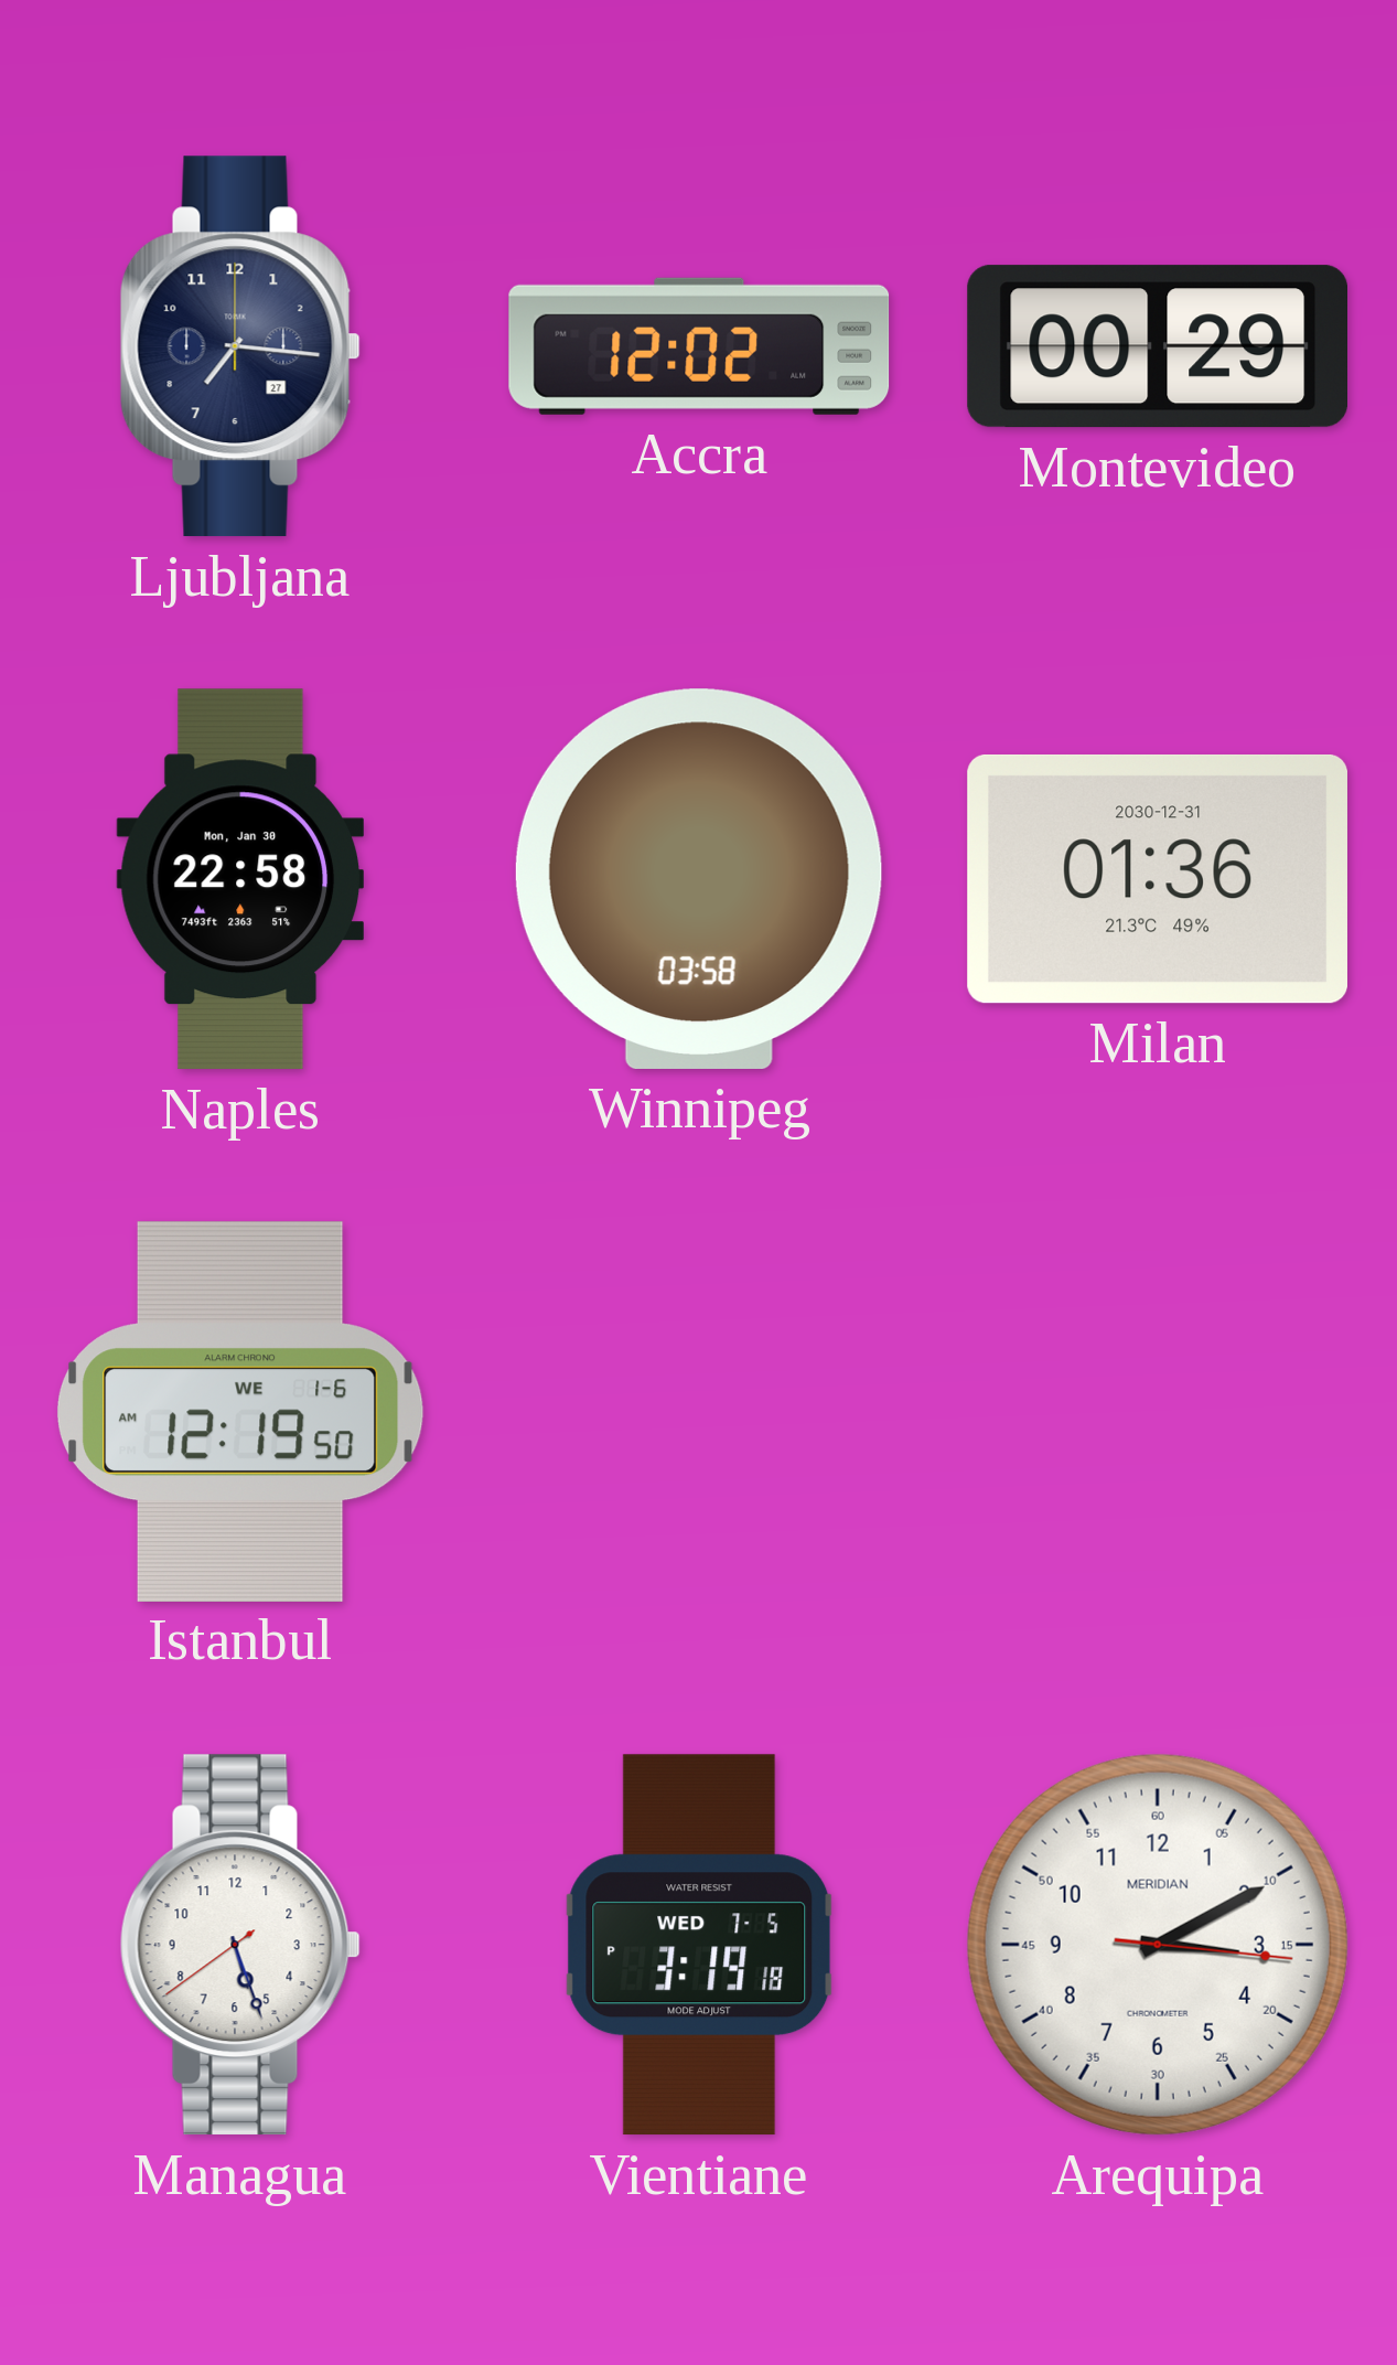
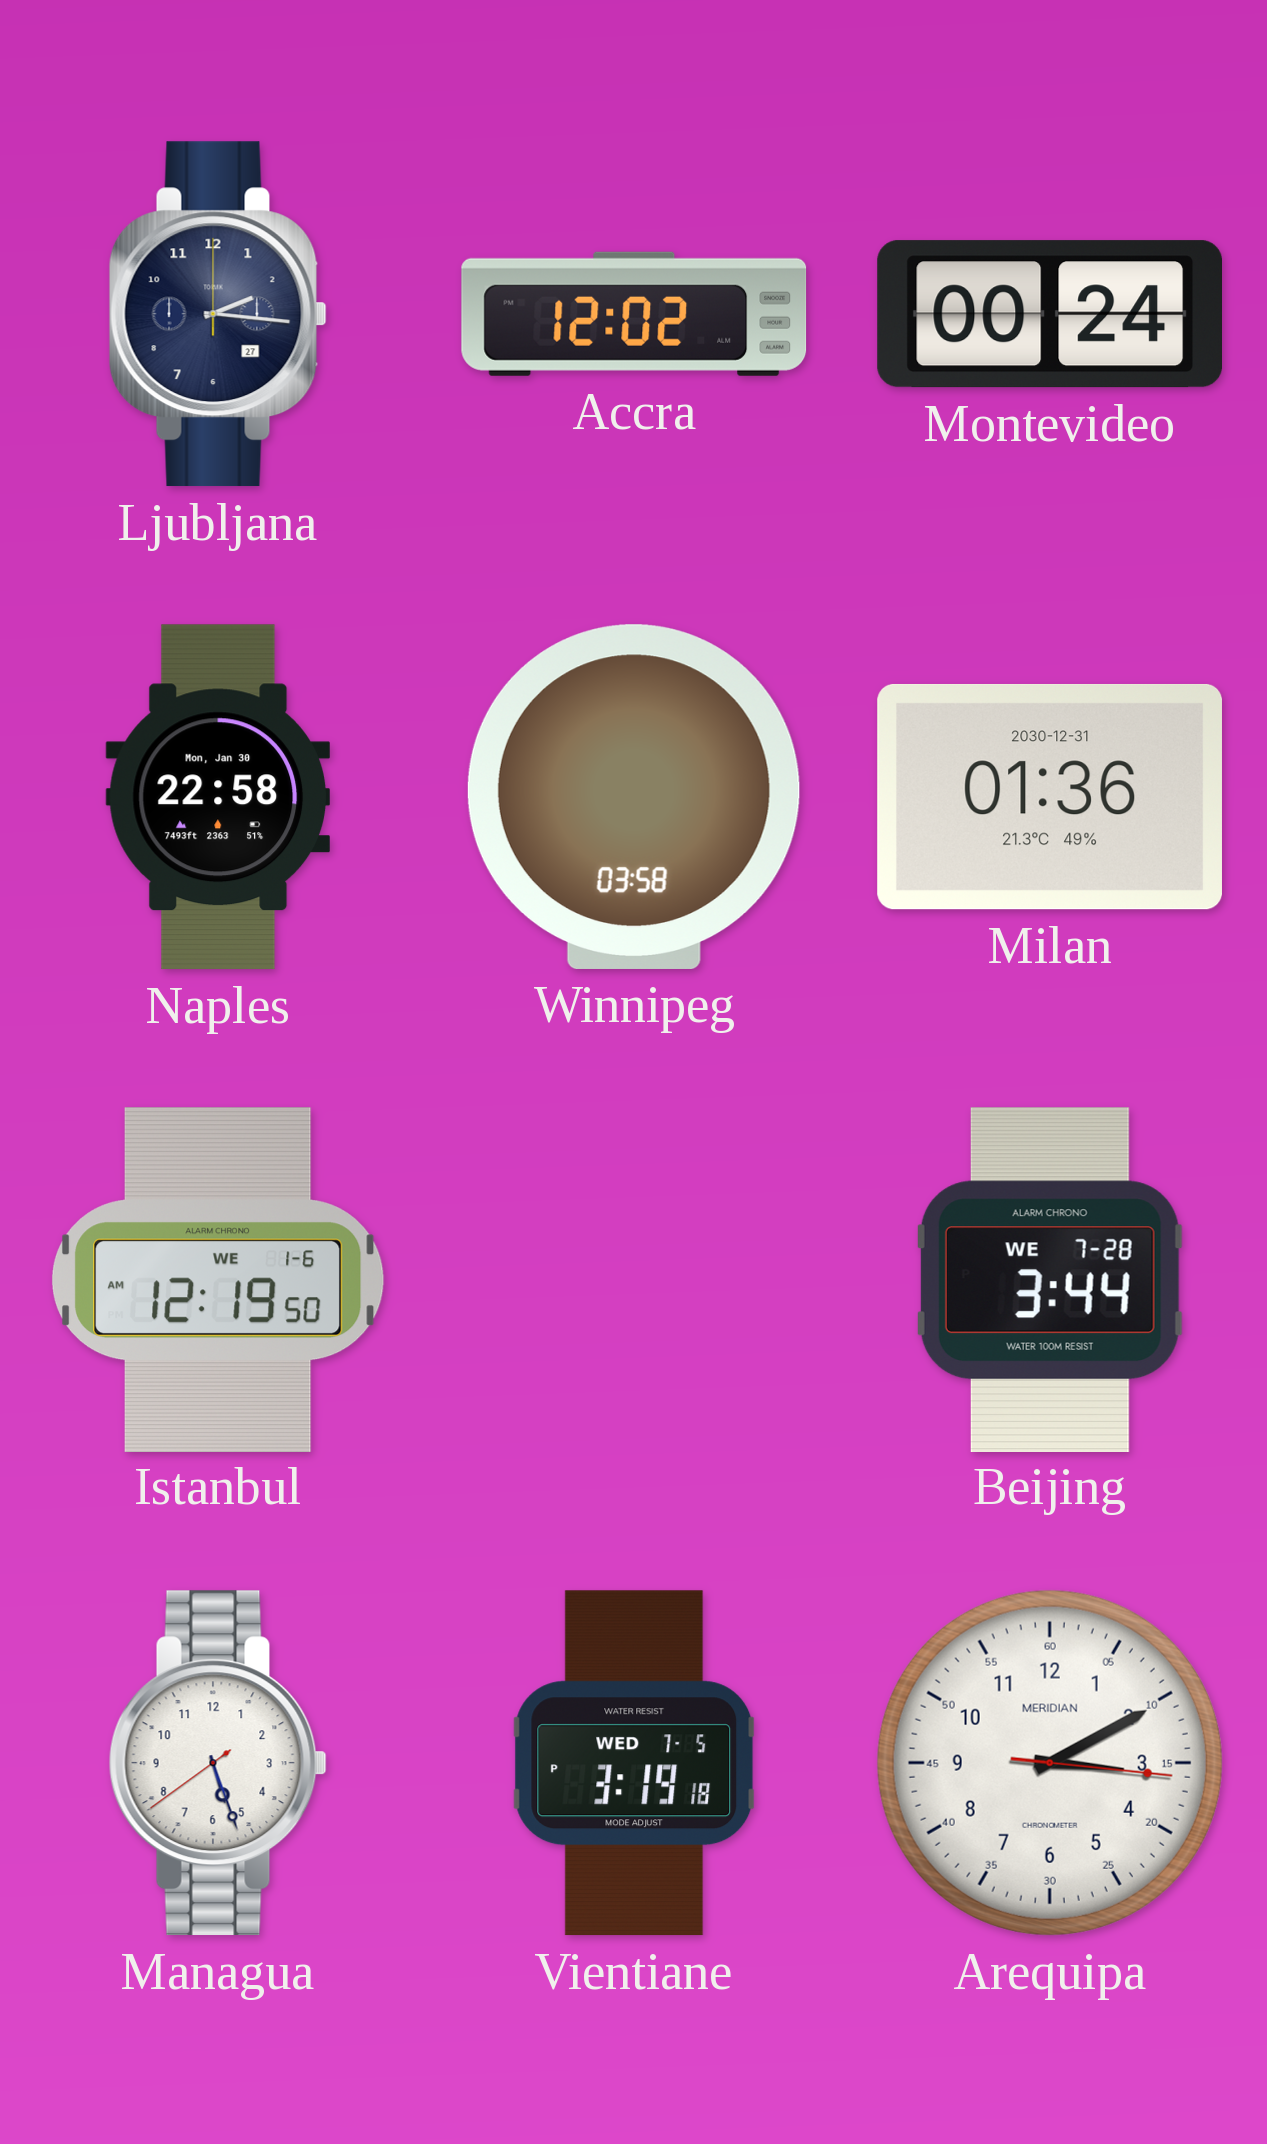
Ljubljana: 7:16 -> 2:16
Montevideo: 00:29 -> 00:24
Beijing: none -> 3:44
